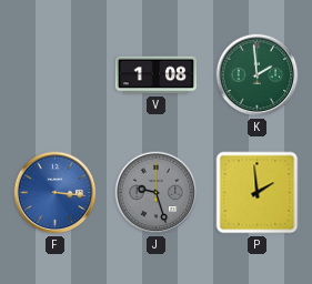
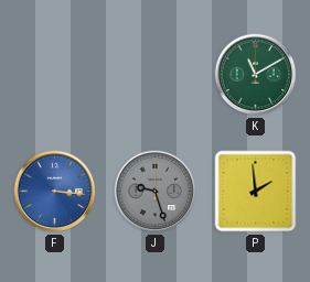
V: 1:08 -> none
K: 1:59 -> 11:10
